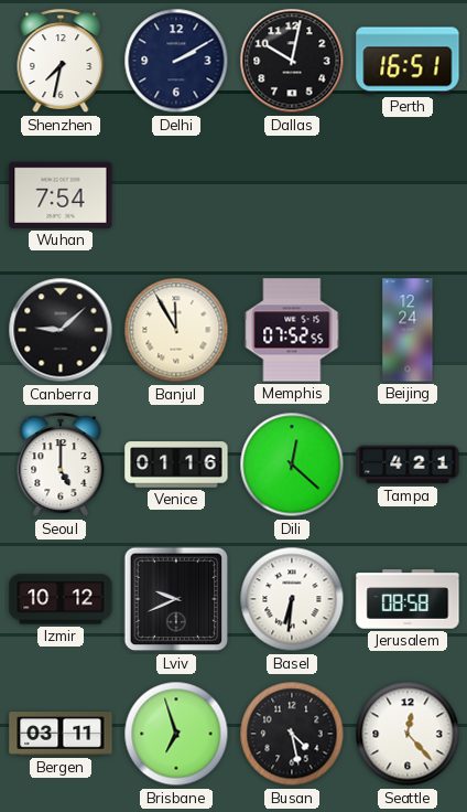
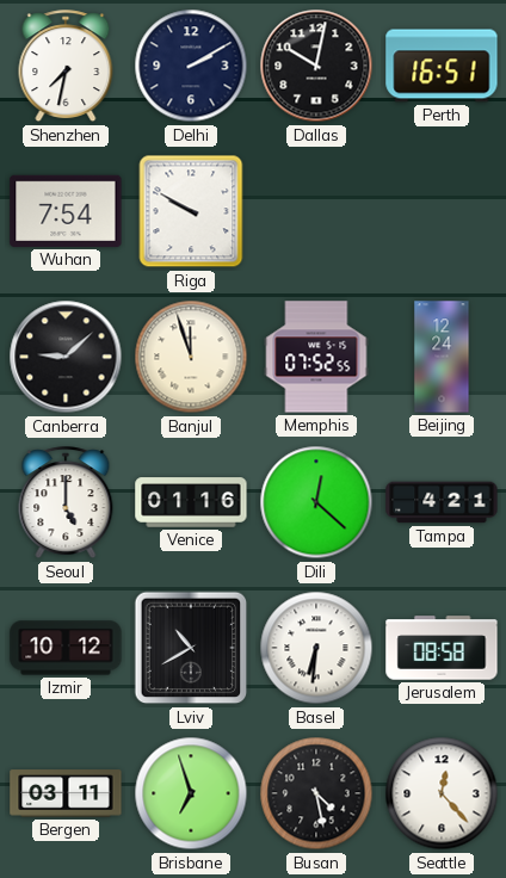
Riga: none -> 9:50
Banjul: 11:55 -> 11:57
Lviv: 9:41 -> 10:40
